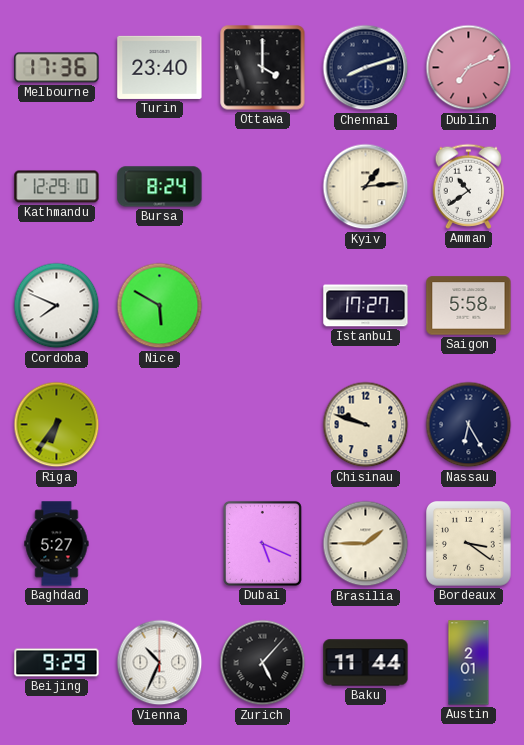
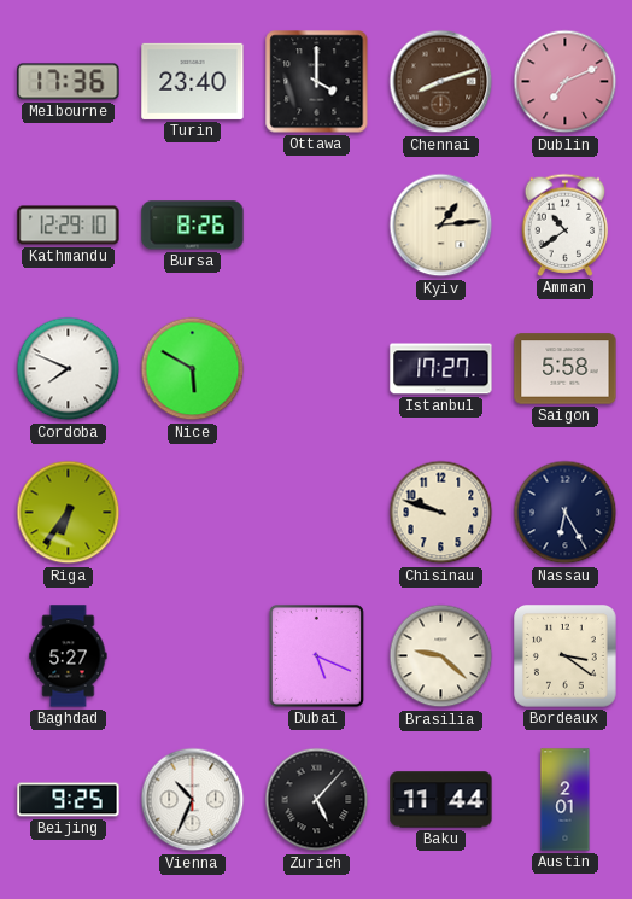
Chennai dial: navy -> brown
Bursa: 8:24 -> 8:26
Brasilia: 1:45 -> 9:22
Beijing: 9:29 -> 9:25
